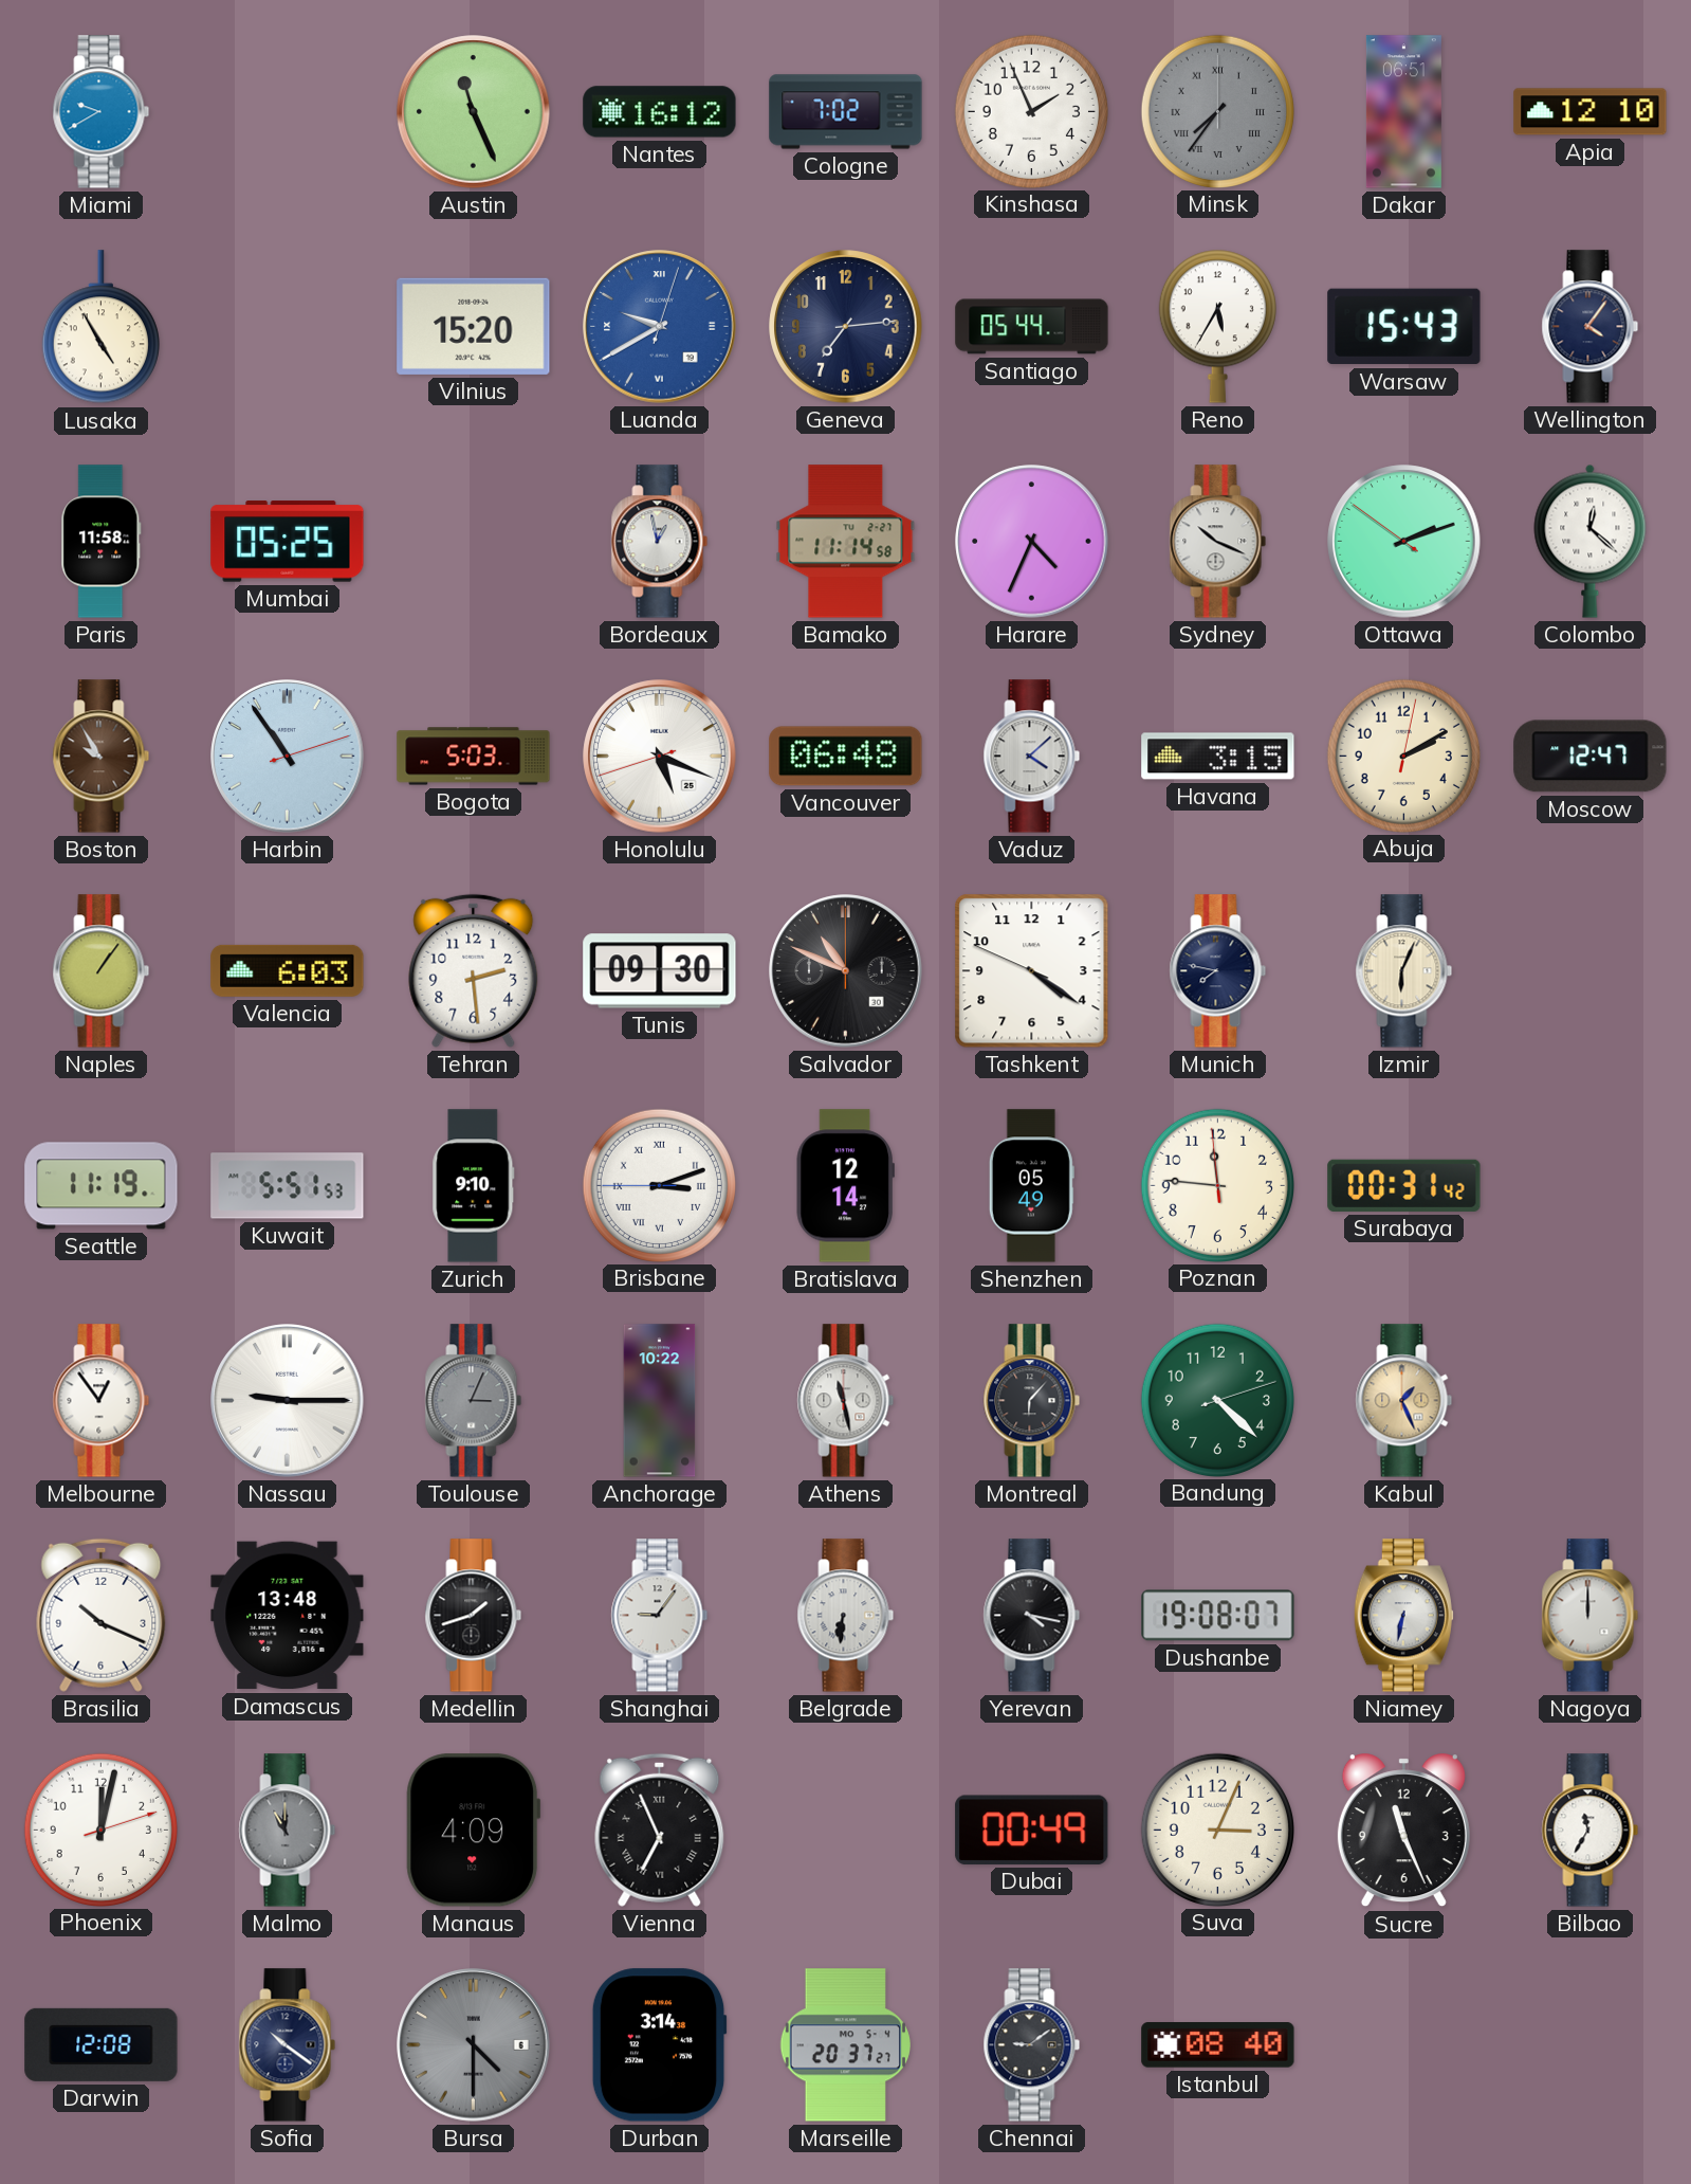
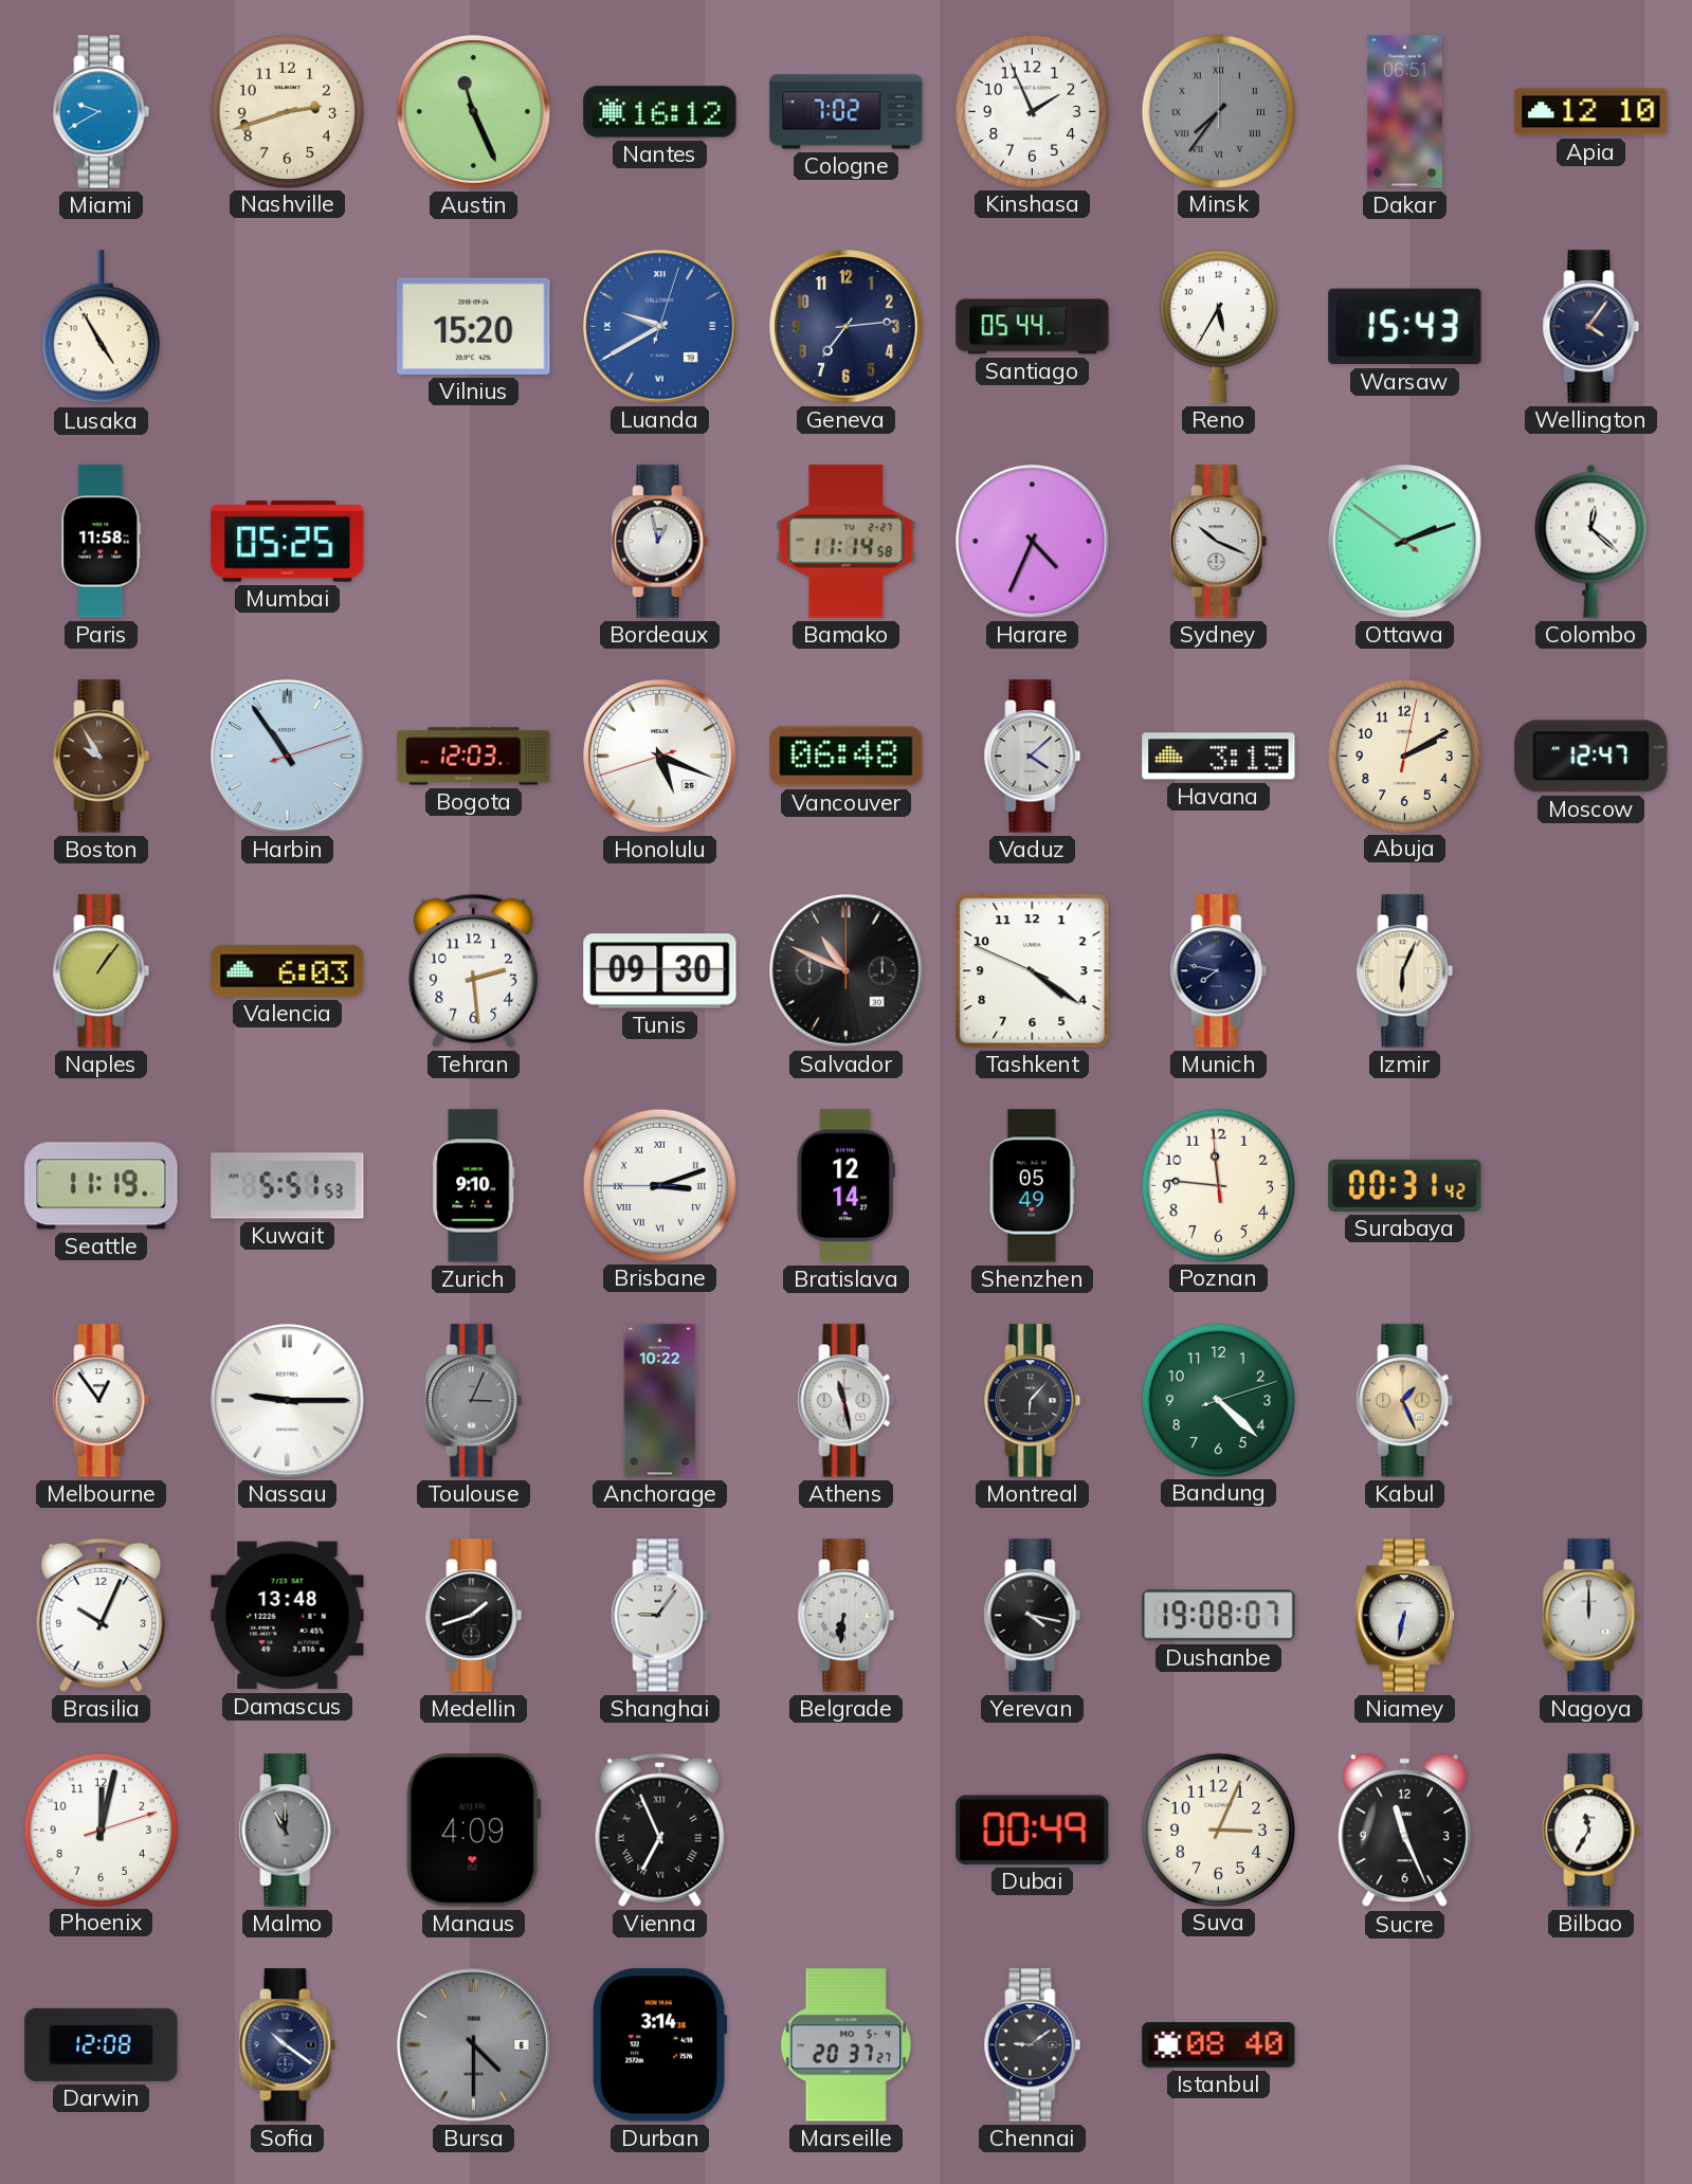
Nashville: none -> 2:42
Bogota: 5:03 -> 12:03
Brasilia: 10:19 -> 10:04
